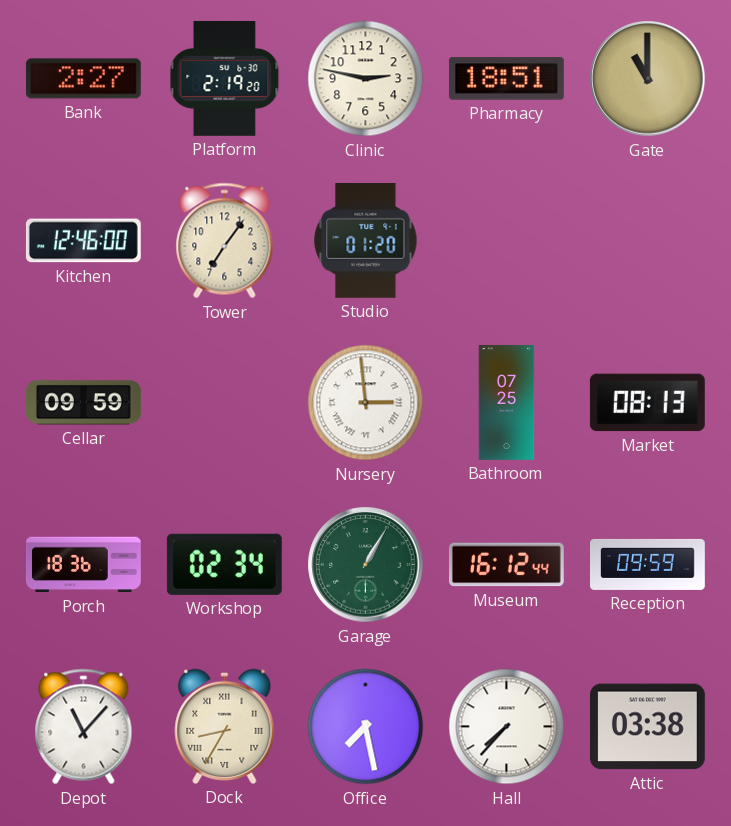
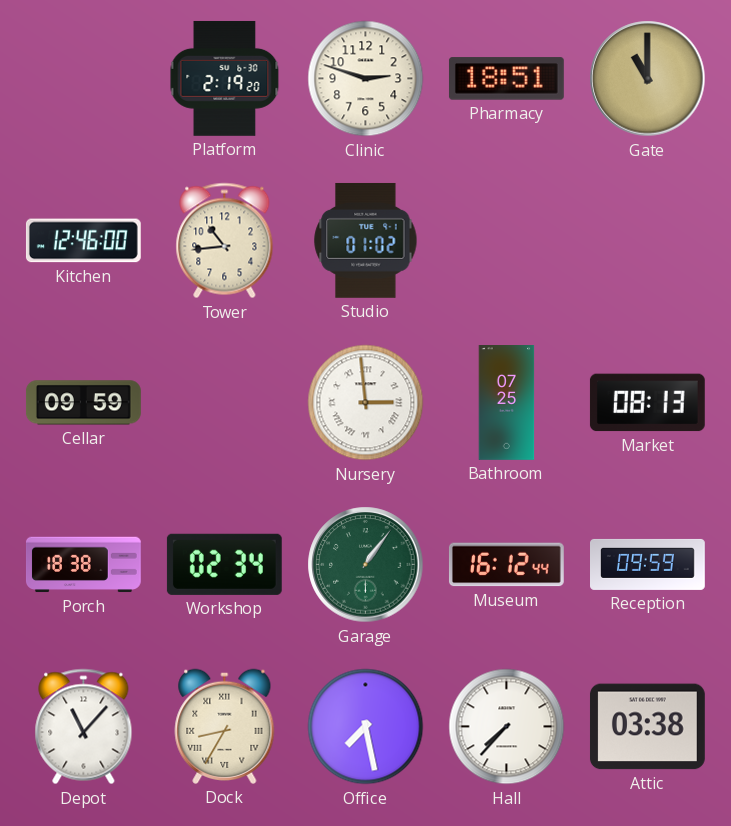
Bank: 2:27 -> none
Clinic: 2:47 -> 2:48
Tower: 7:06 -> 10:44
Studio: 01:20 -> 01:02
Porch: 18:36 -> 18:38
Garage: 1:05 -> 1:06
